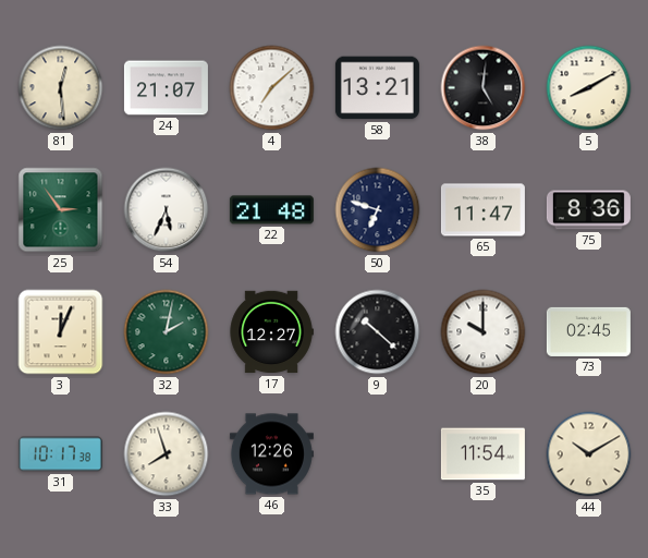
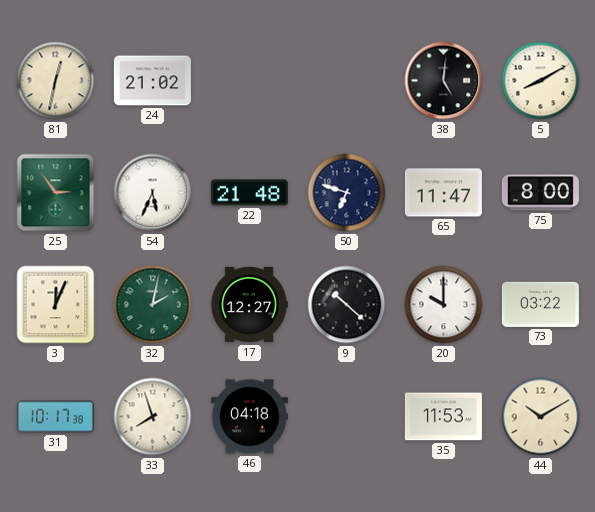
81: 12:29 -> 12:32
24: 21:07 -> 21:02
4: 7:08 -> none
58: 13:21 -> none
75: 8:36 -> 8:00
73: 02:45 -> 03:22
46: 12:26 -> 04:18
35: 11:54 -> 11:53
